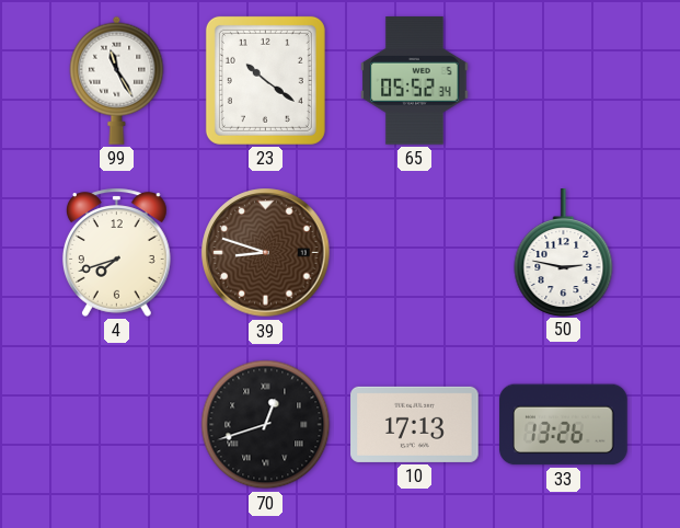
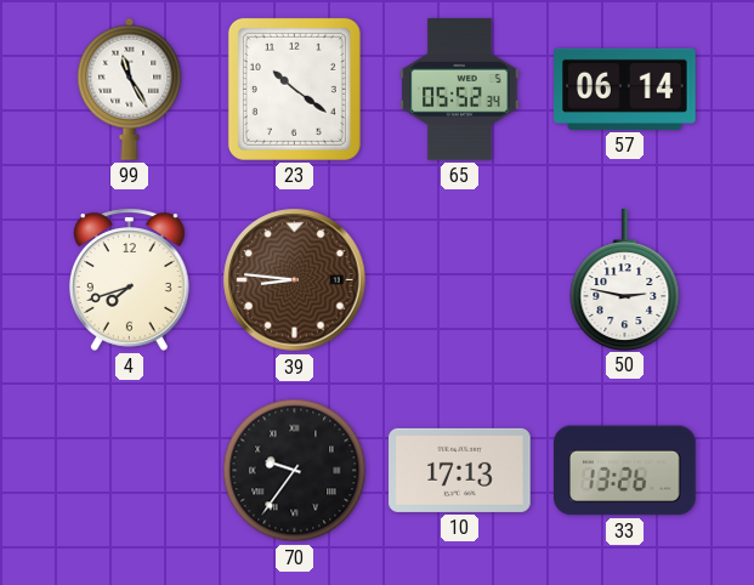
57: none -> 06:14
39: 8:48 -> 8:46
70: 12:42 -> 9:36
